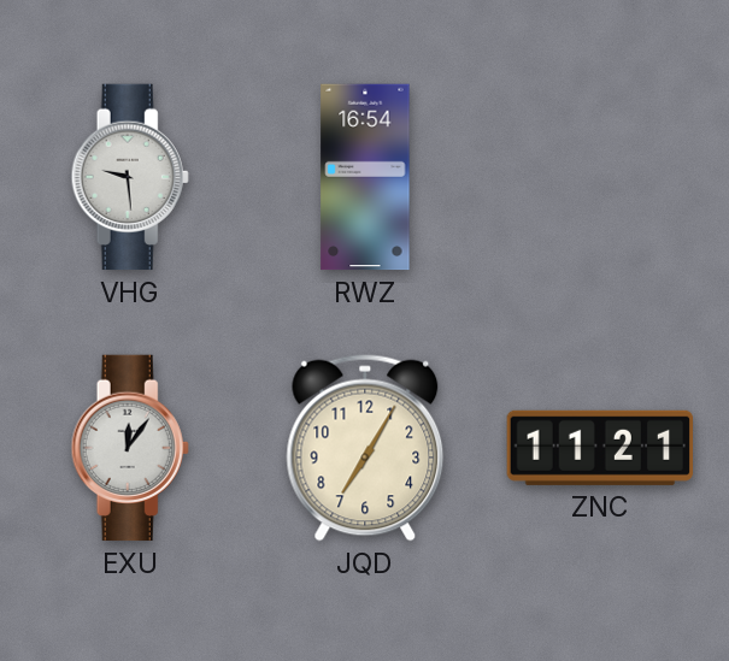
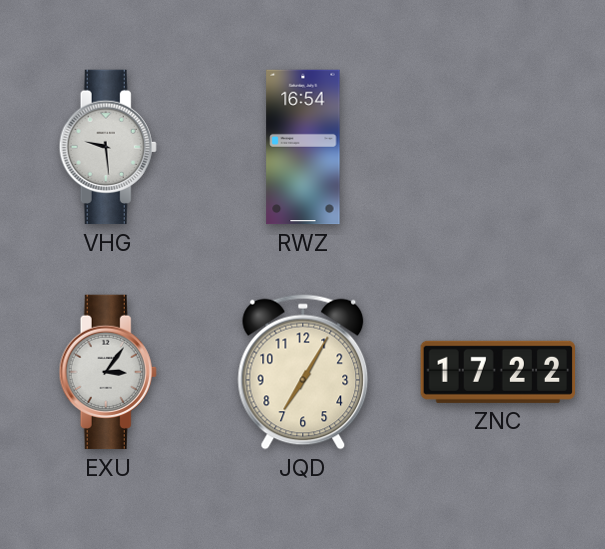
EXU: 12:06 -> 3:06
ZNC: 11:21 -> 17:22
